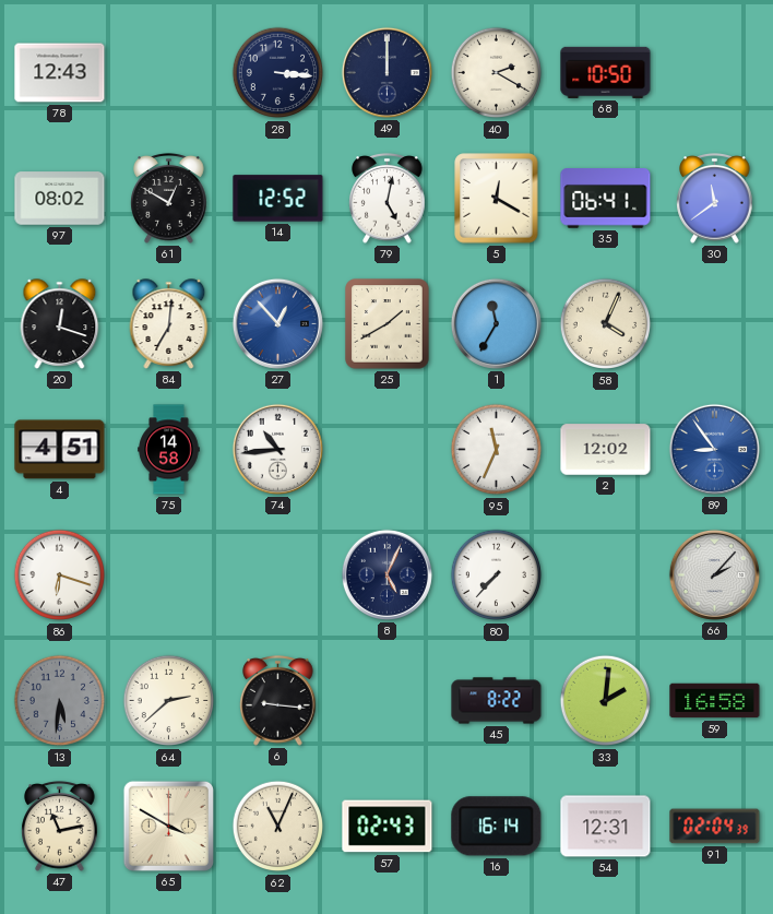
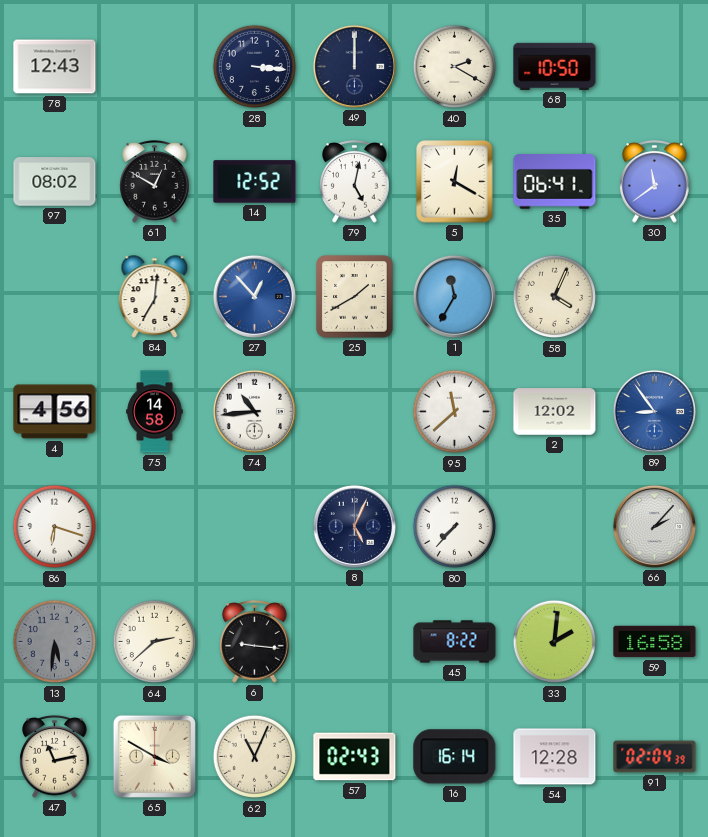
20: 12:18 -> none
4: 4:51 -> 4:56
95: 11:34 -> 11:38
54: 12:31 -> 12:28
